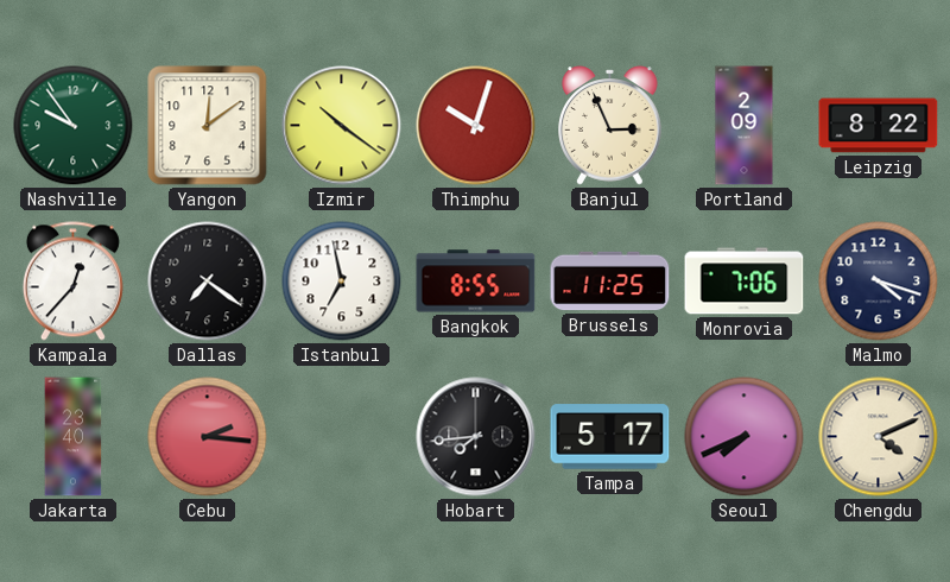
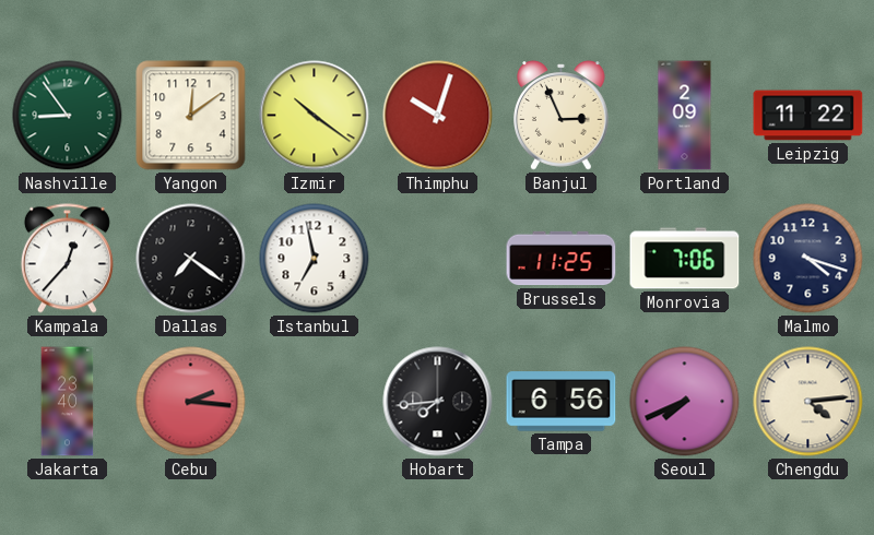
Nashville: 9:54 -> 8:54
Leipzig: 8:22 -> 11:22
Bangkok: 8:55 -> none
Tampa: 5:17 -> 6:56
Chengdu: 4:11 -> 4:14
